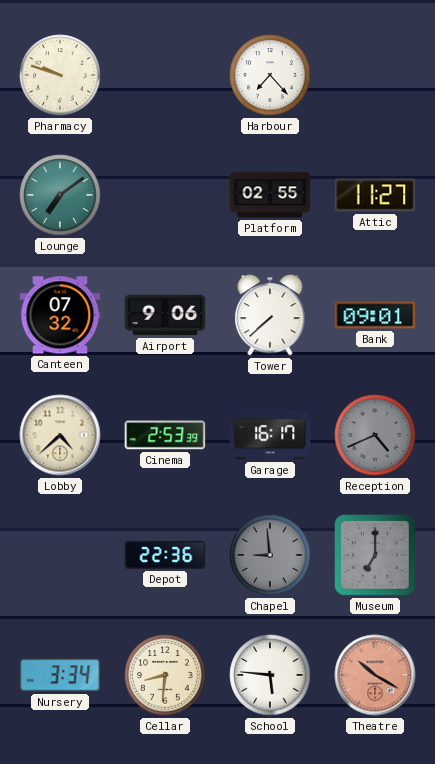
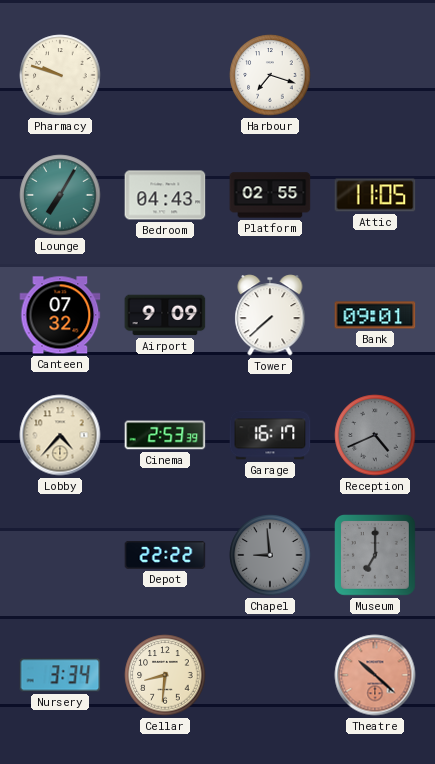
Harbour: 7:23 -> 7:18
Lounge: 7:09 -> 7:05
Bedroom: none -> 04:43
Attic: 11:27 -> 11:05
Airport: 9:06 -> 9:09
Lobby: 4:38 -> 4:37
Depot: 22:36 -> 22:22
School: 5:46 -> none
Theatre: 10:20 -> 10:22
